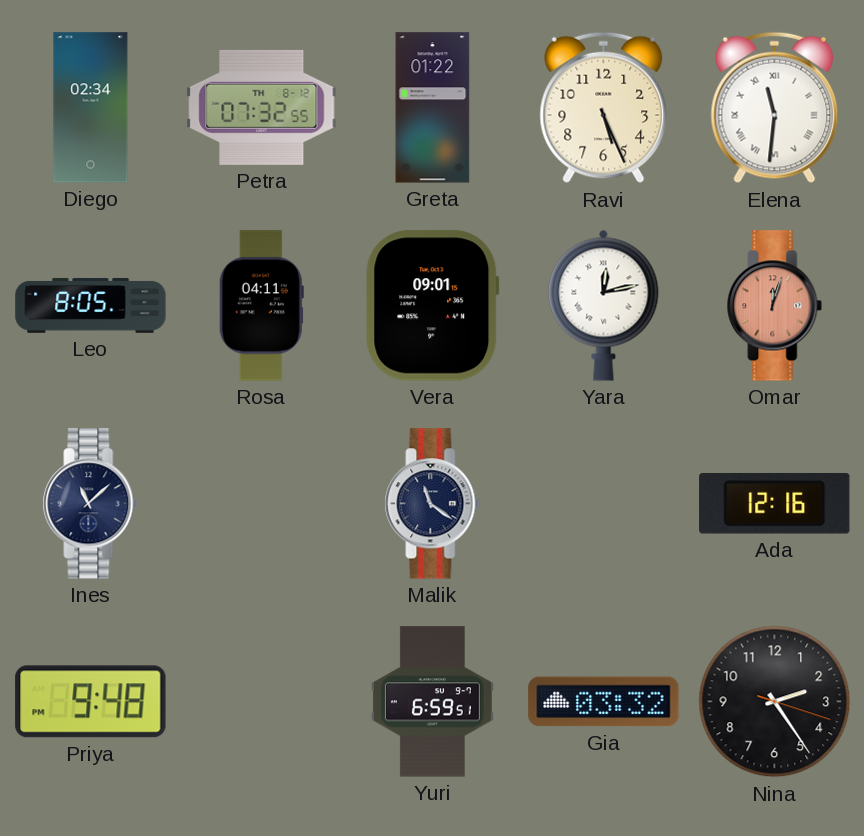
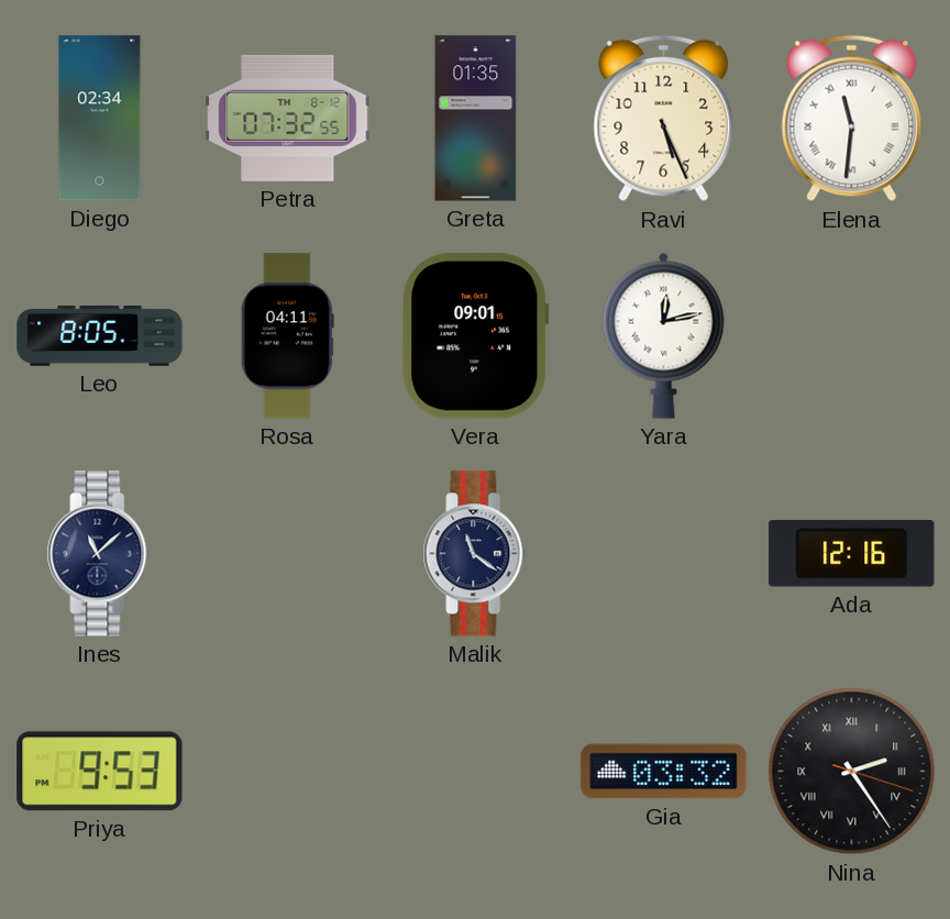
Greta: 01:22 -> 01:35
Omar: 12:03 -> none
Priya: 9:48 -> 9:53
Yuri: 6:59 -> none
Nina numerals: Arabic -> Roman
